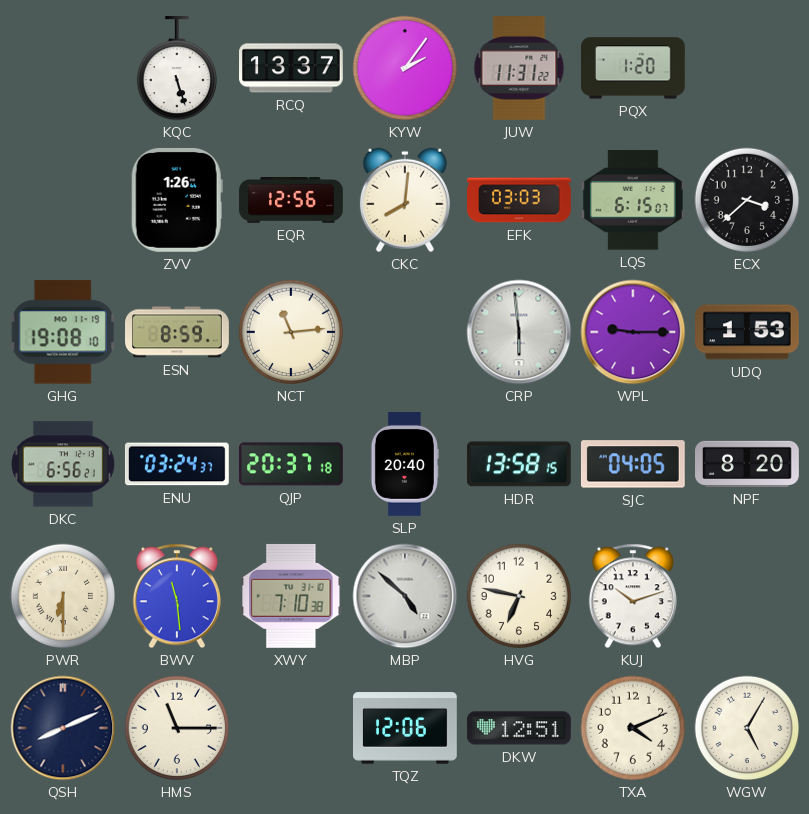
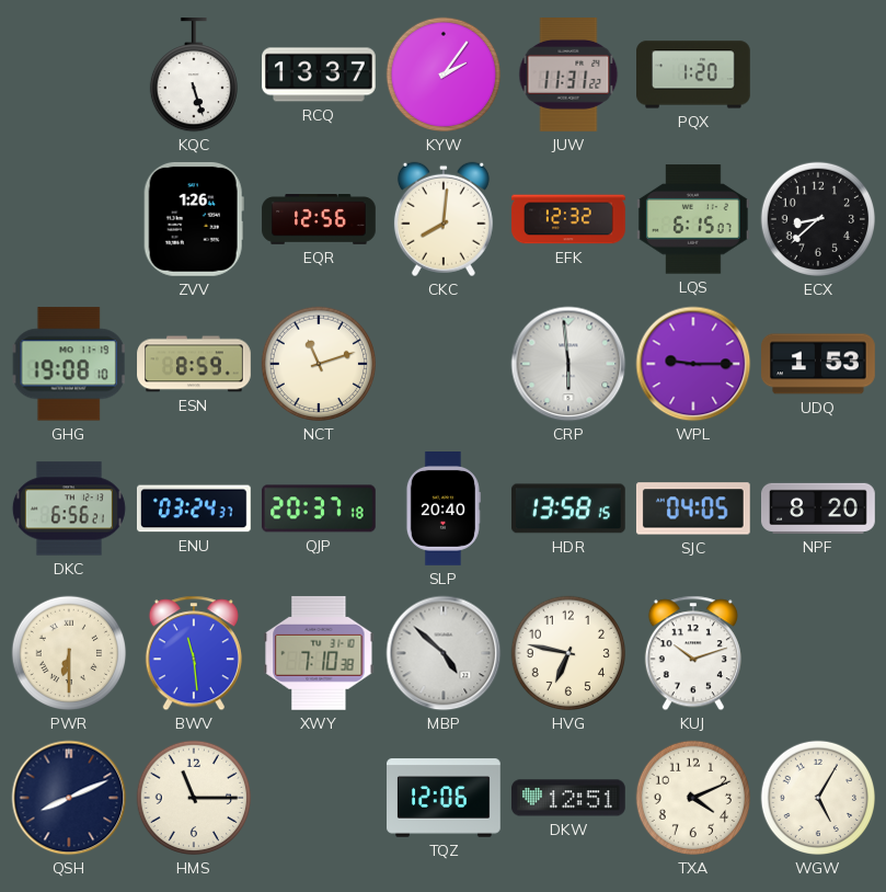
EFK: 03:03 -> 12:32
ECX: 3:38 -> 8:38
NCT: 11:14 -> 11:12
